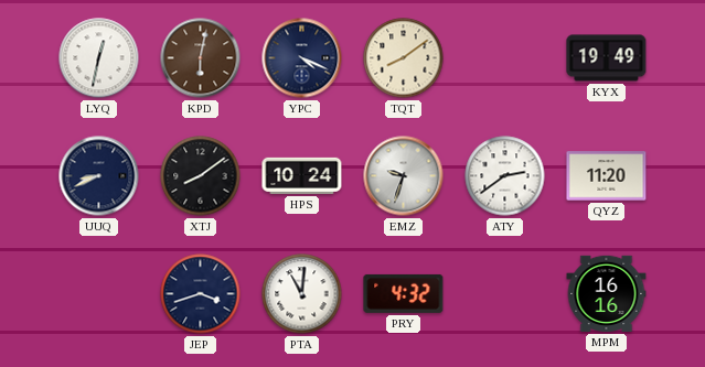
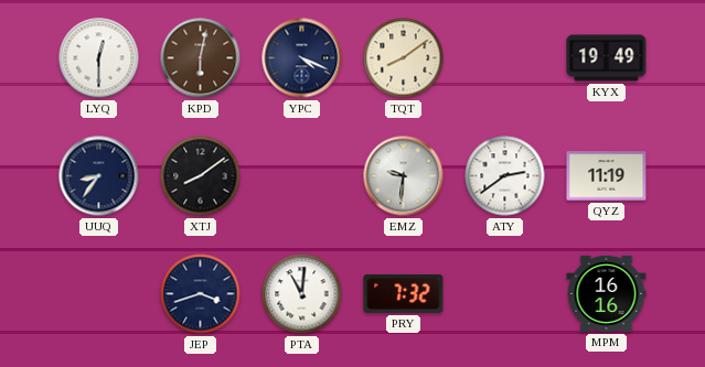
LYQ: 12:32 -> 12:30
UUQ: 8:41 -> 8:36
HPS: 10:24 -> none
EMZ: 9:33 -> 9:31
QYZ: 11:20 -> 11:19
PRY: 4:32 -> 7:32
